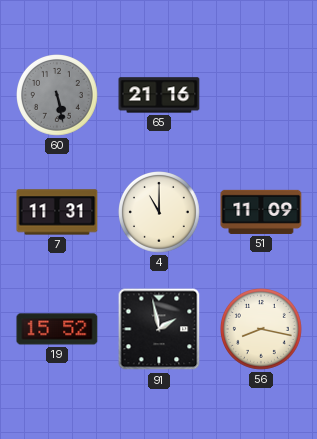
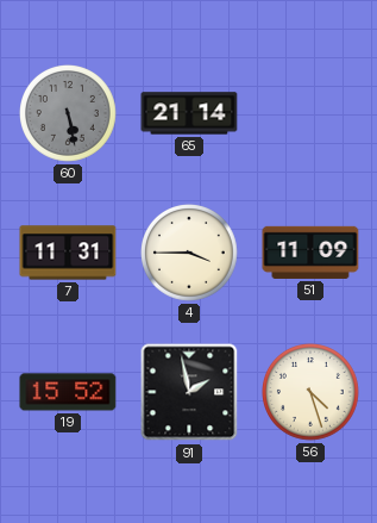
65: 21:16 -> 21:14
4: 11:00 -> 3:45
56: 8:17 -> 4:27
